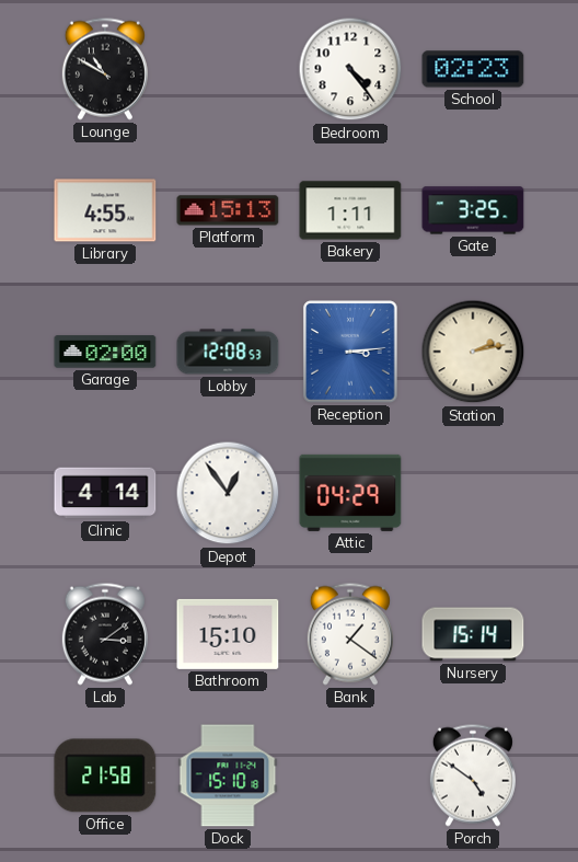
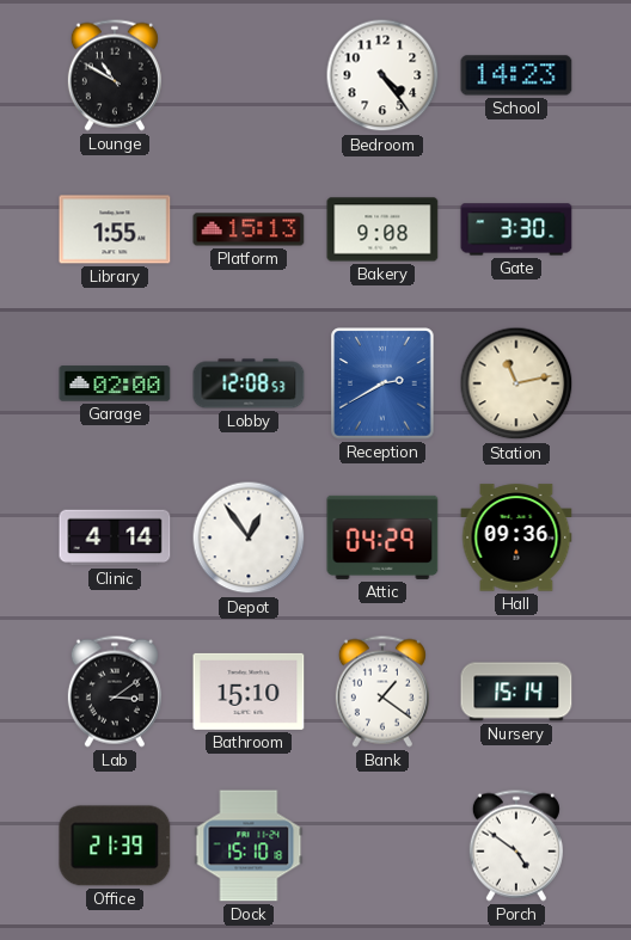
School: 02:23 -> 14:23
Library: 4:55 -> 1:55
Bakery: 1:11 -> 9:08
Gate: 3:25 -> 3:30
Reception: 3:14 -> 2:40
Station: 2:13 -> 11:13
Hall: none -> 09:36
Office: 21:58 -> 21:39
